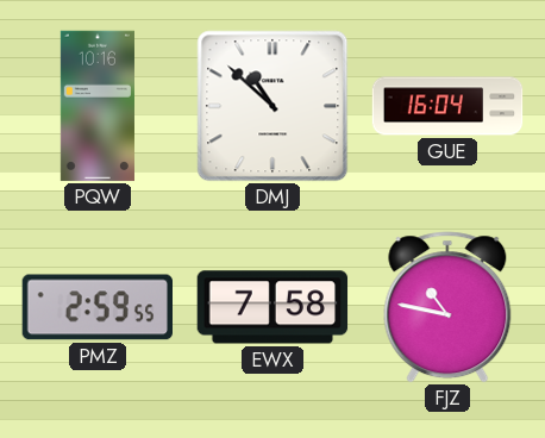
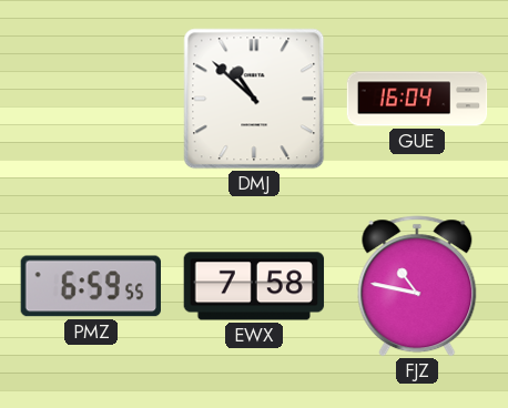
PQW: 10:16 -> none
PMZ: 2:59 -> 6:59
